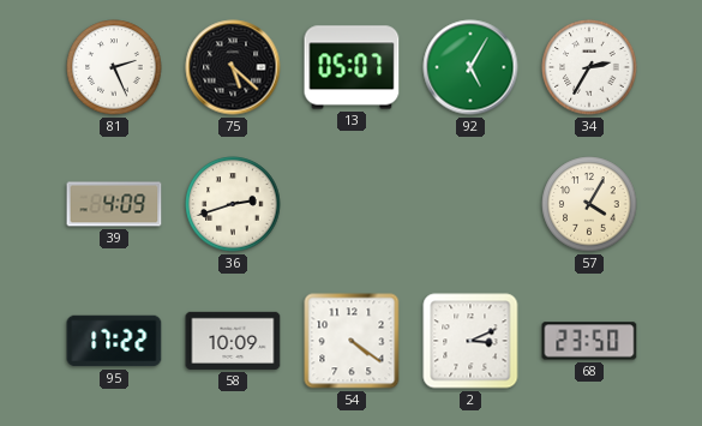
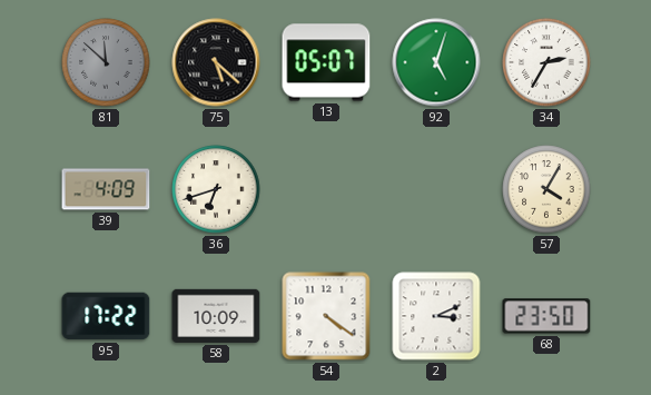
81: 2:26 -> 11:52
81 dial: white -> grey
92: 5:05 -> 5:03
36: 2:42 -> 6:42
